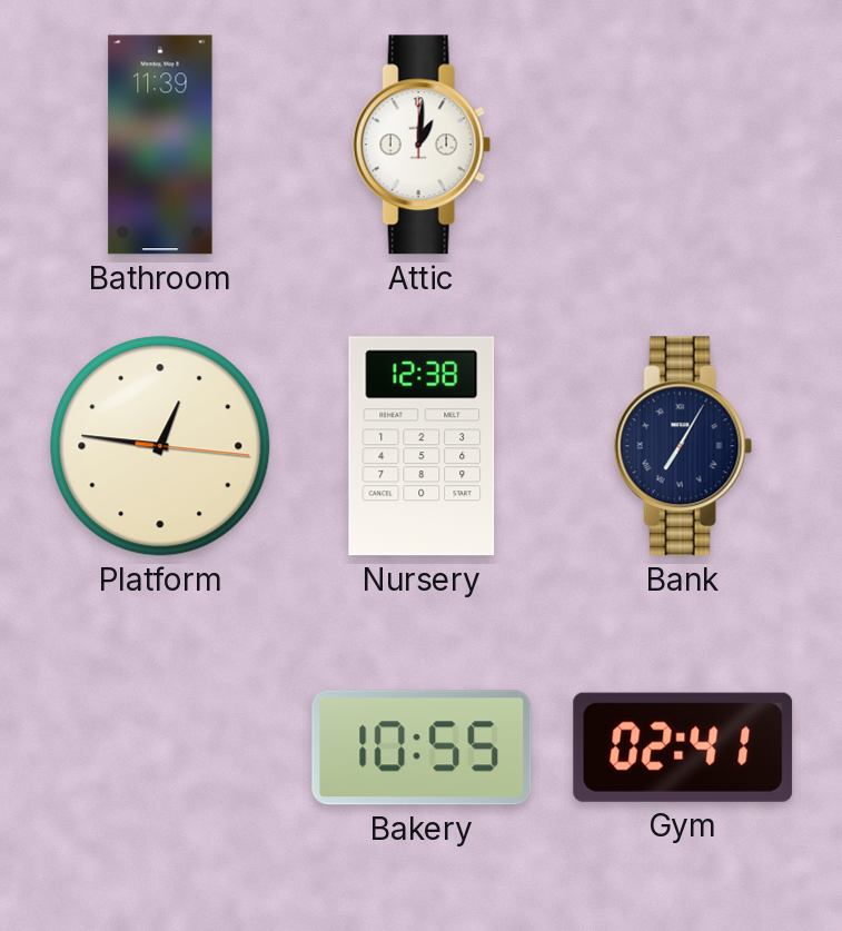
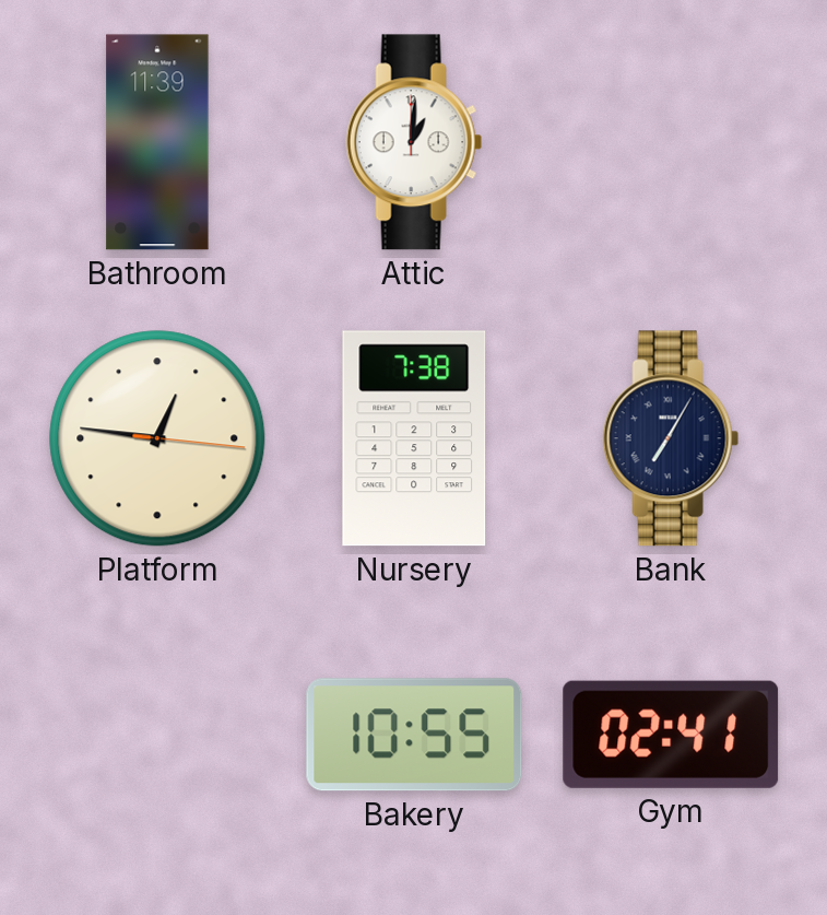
Nursery: 12:38 -> 7:38
